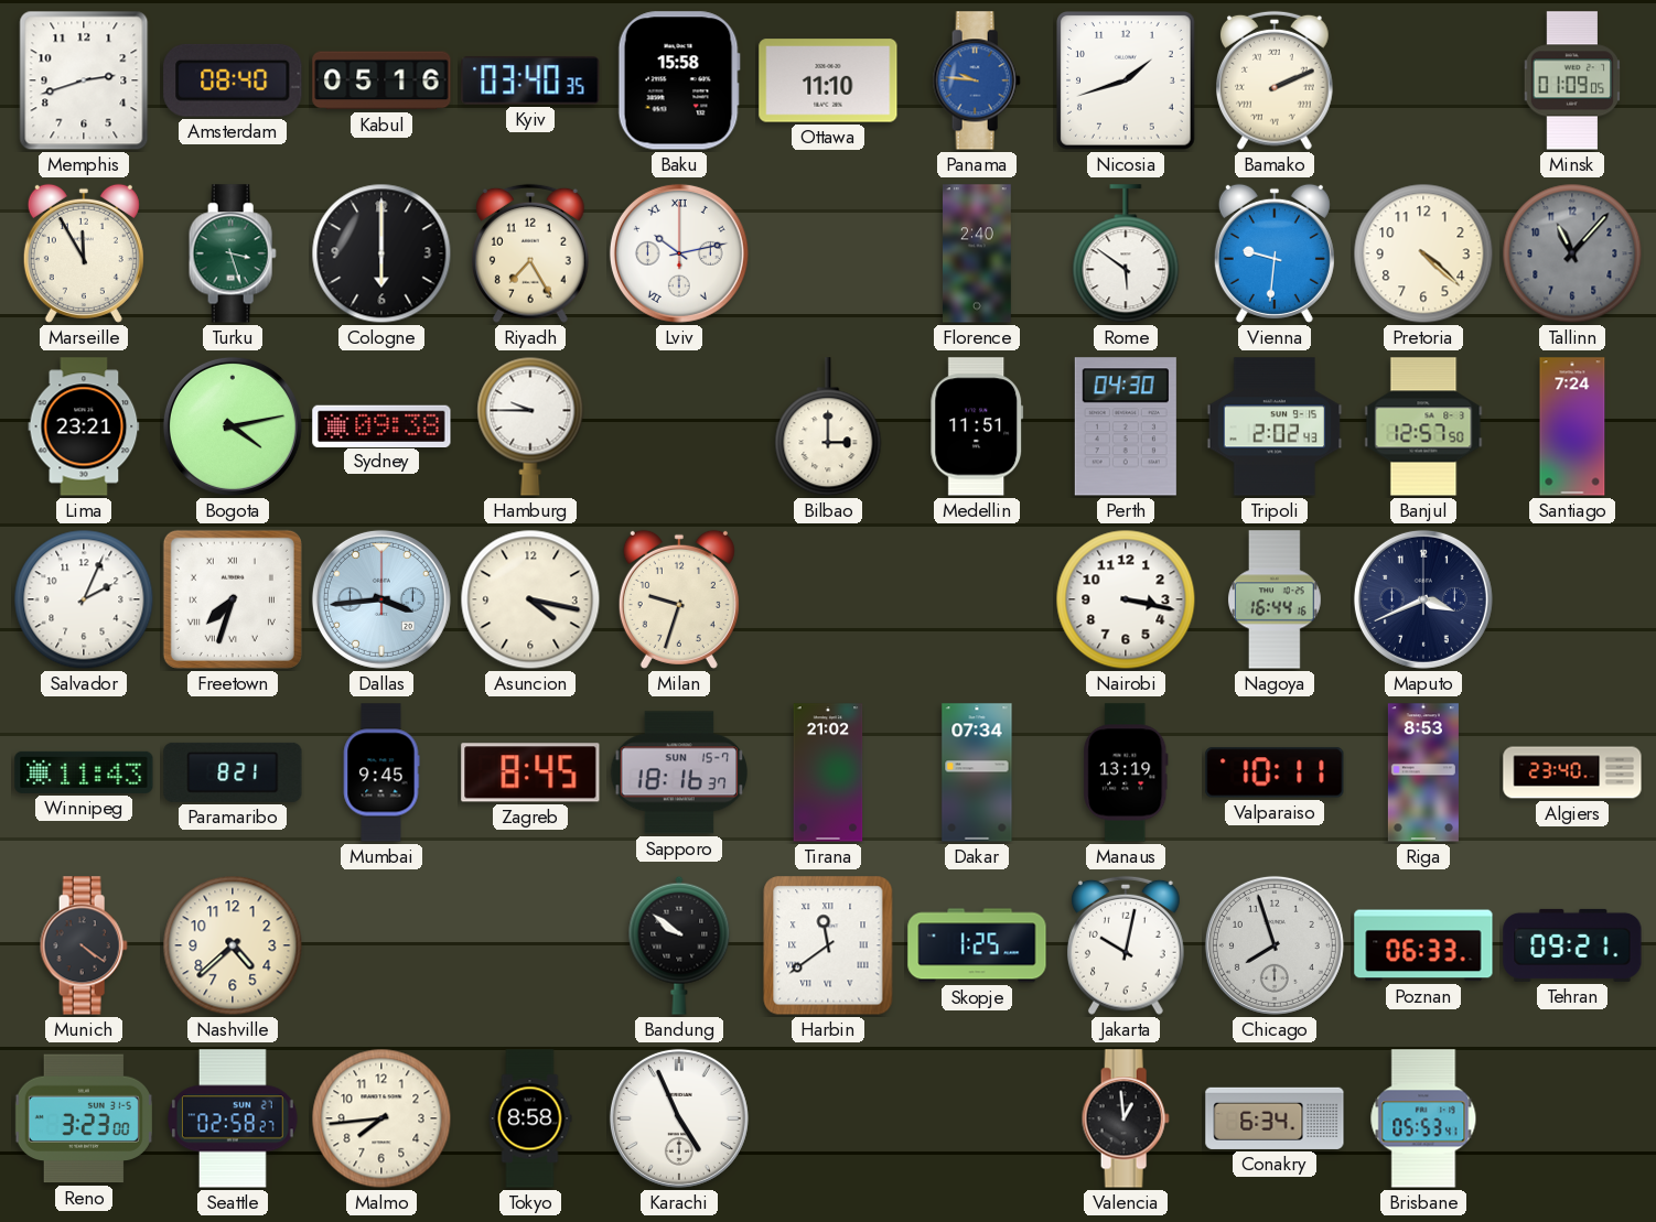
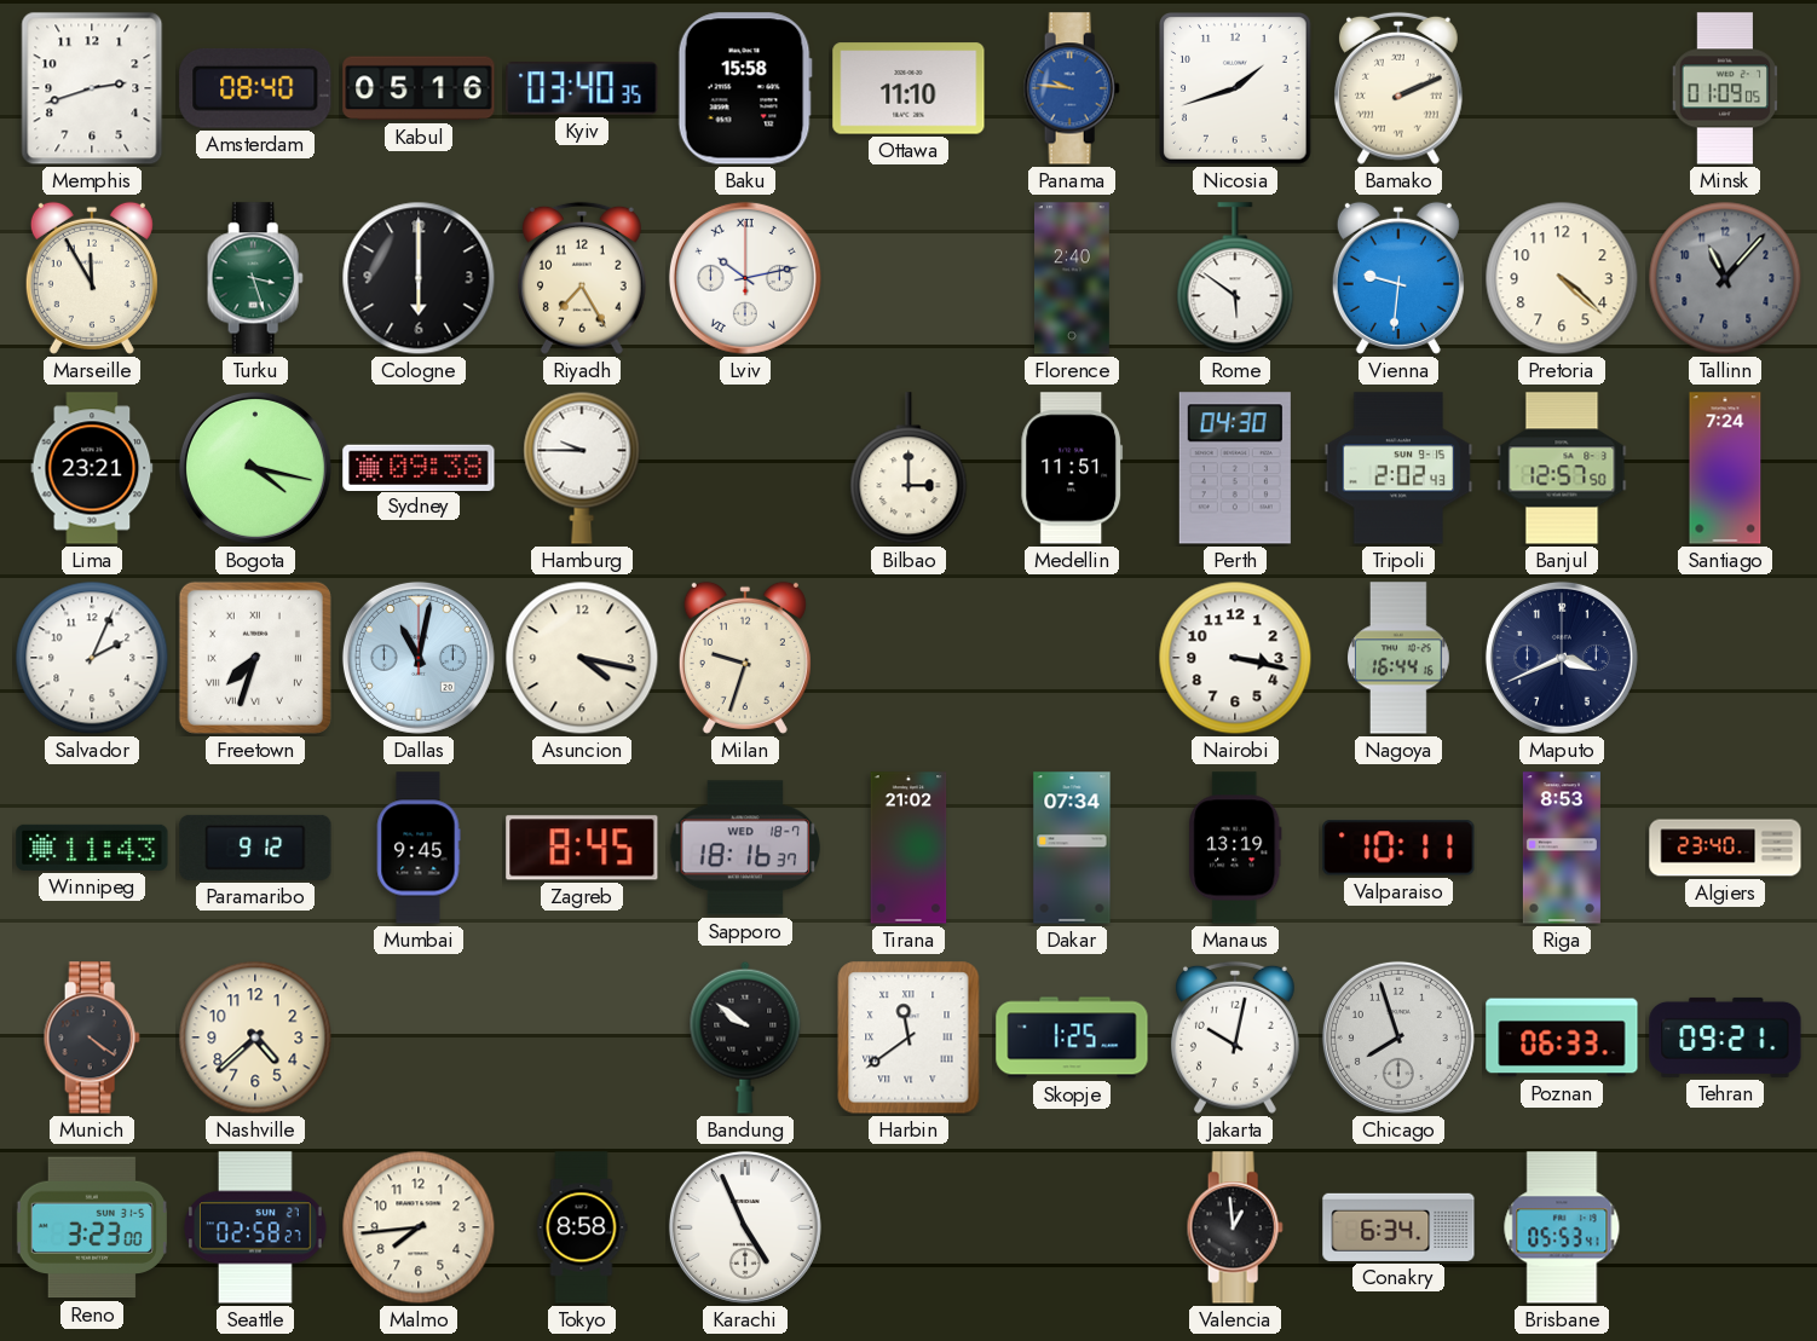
Bogota: 4:13 -> 4:17
Dallas: 3:44 -> 11:02
Paramaribo: 8:21 -> 9:12
Sapporo date: SUN 15-7 -> WED 18-7
